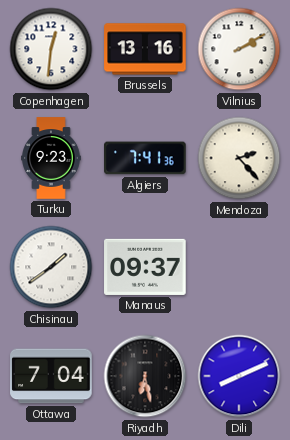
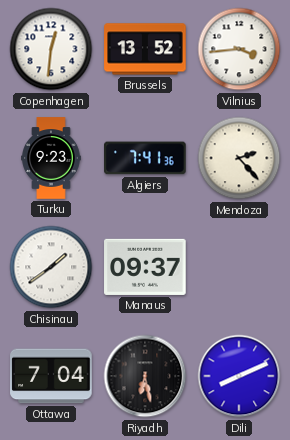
Brussels: 13:16 -> 13:52
Vilnius: 2:10 -> 3:44
